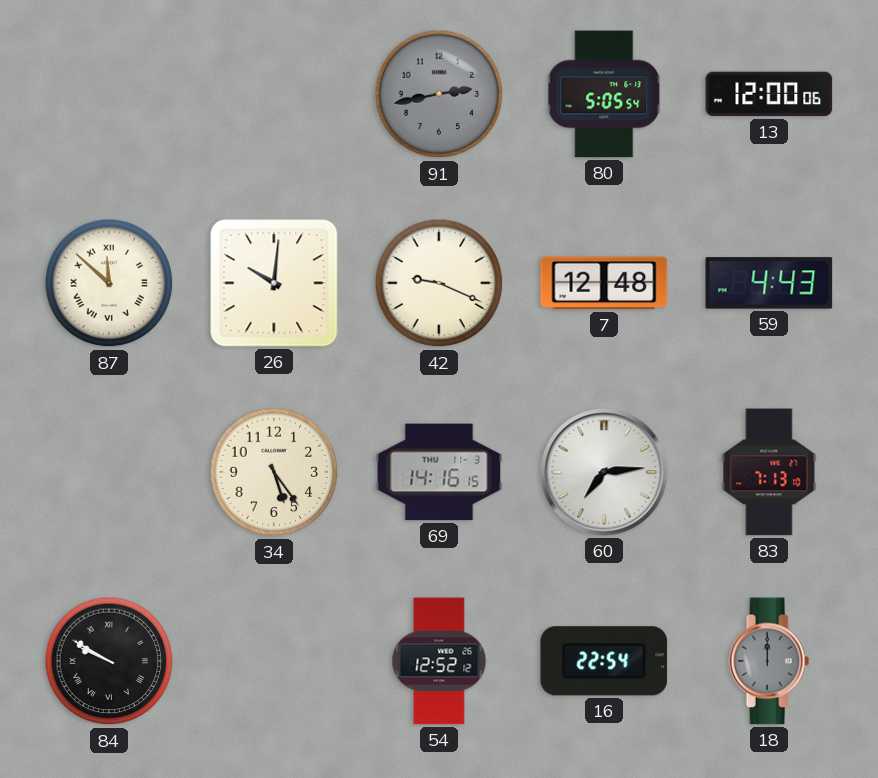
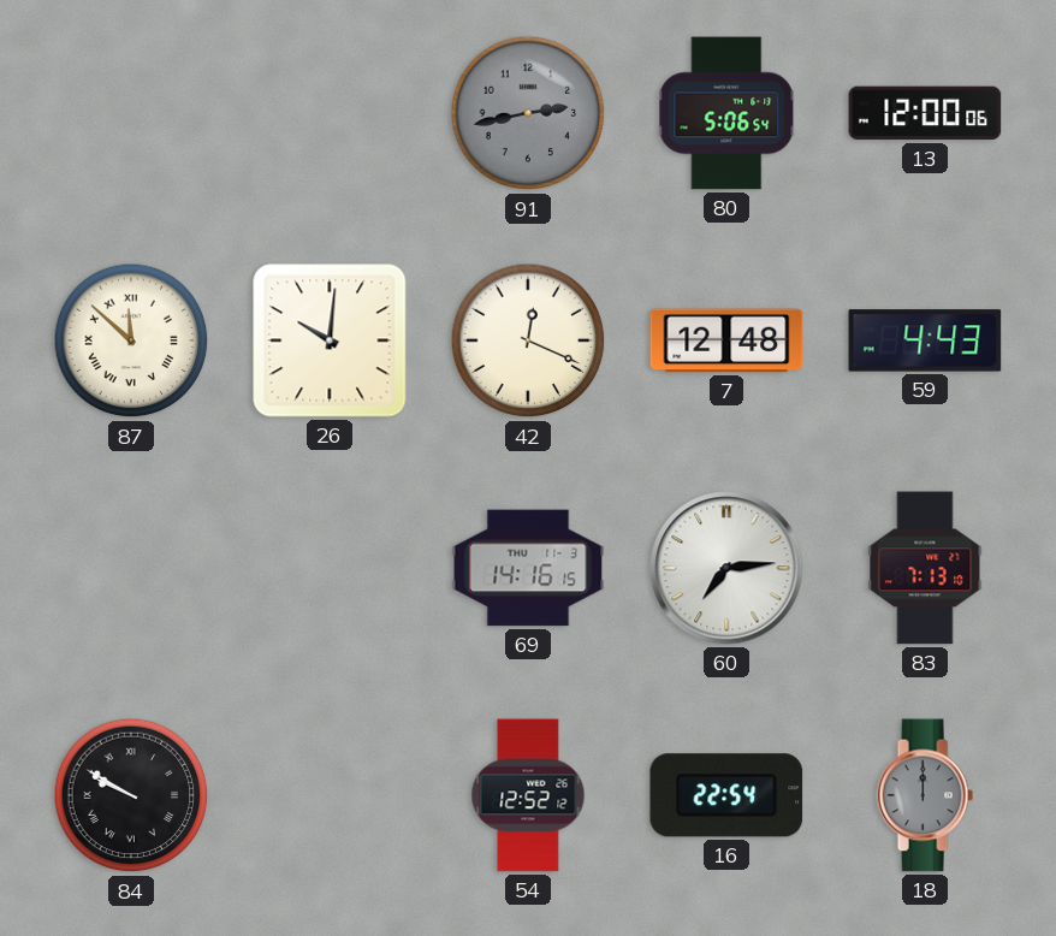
80: 5:05 -> 5:06
42: 9:19 -> 12:19
34: 5:24 -> none
